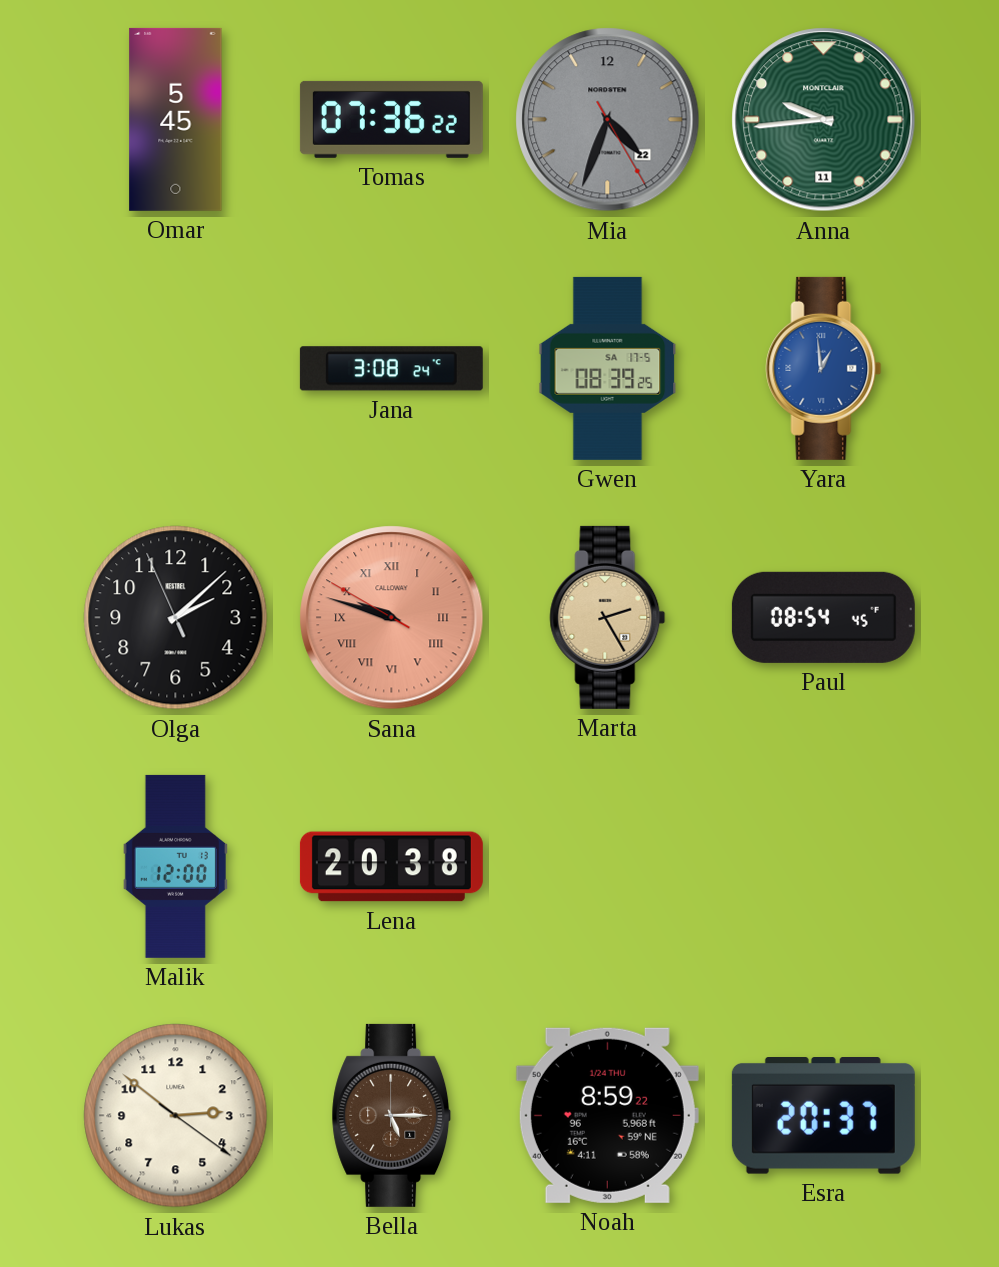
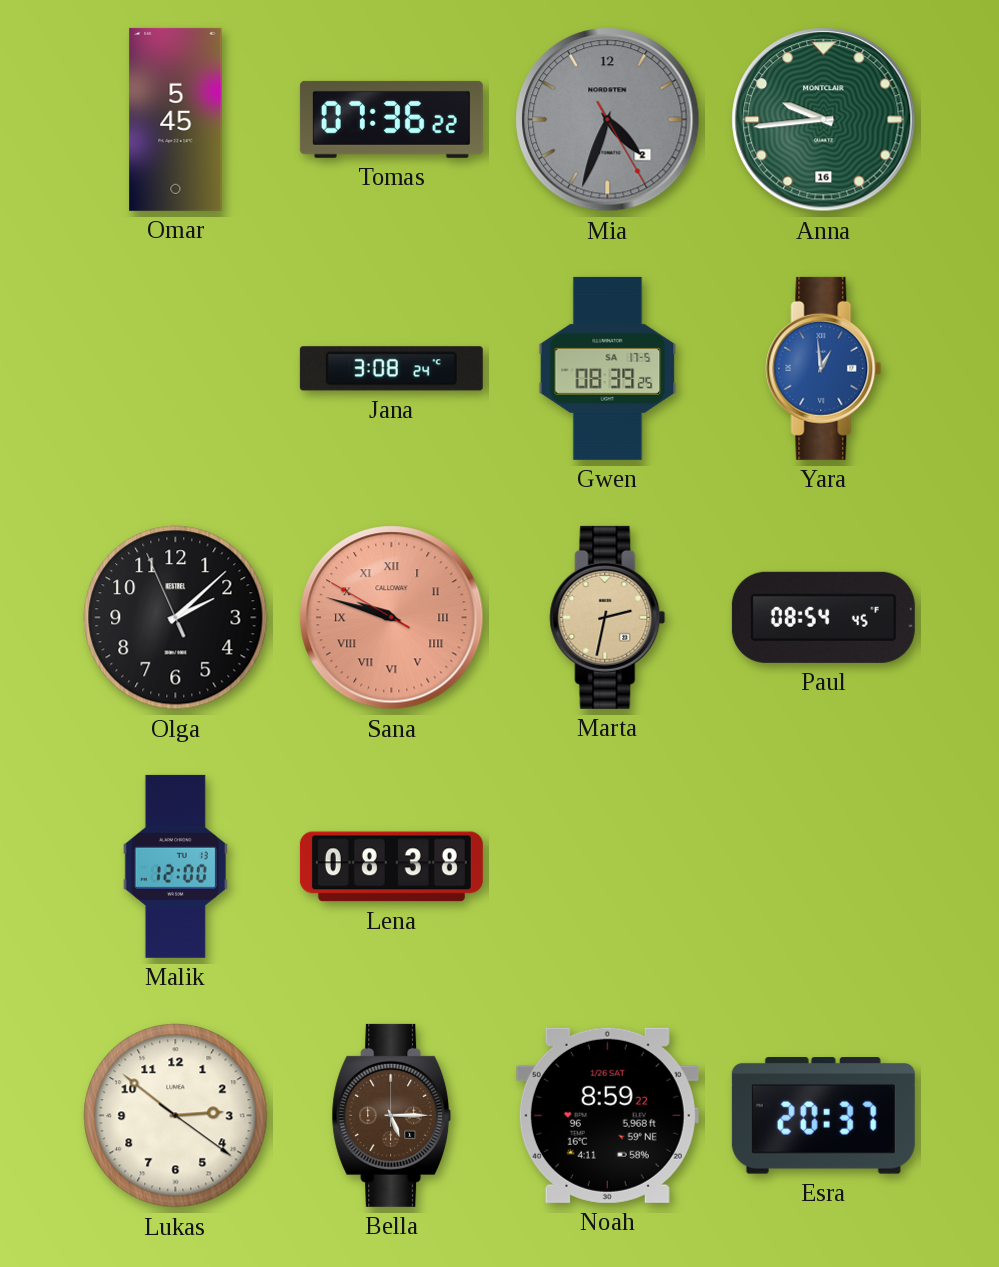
Mia date: 22 -> 2
Anna date: 11 -> 16
Marta: 2:25 -> 2:32
Lena: 20:38 -> 08:38
Noah date: 1/24 THU -> 1/26 SAT
